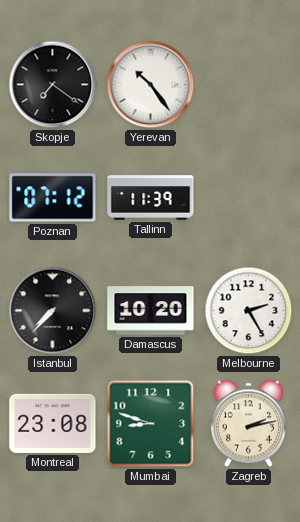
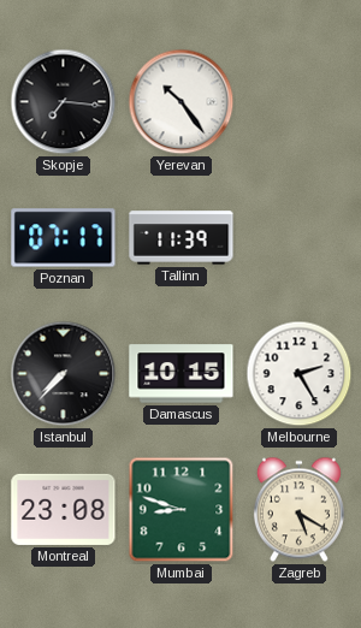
Skopje: 7:21 -> 7:16
Poznan: 07:12 -> 07:17
Damascus: 10:20 -> 10:15
Zagreb: 2:13 -> 5:20
